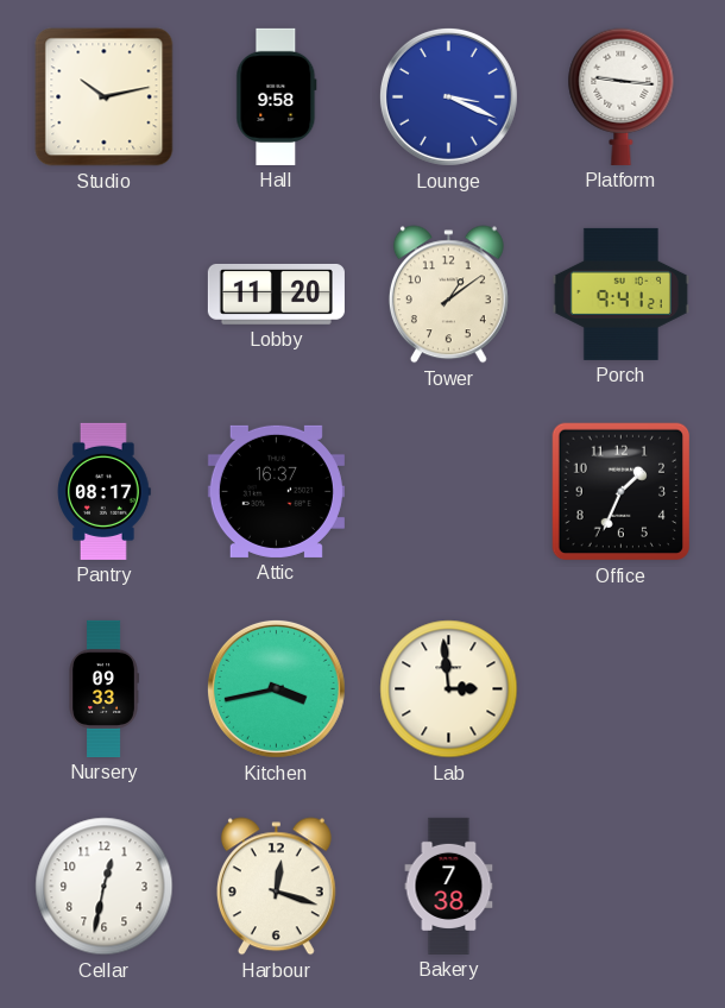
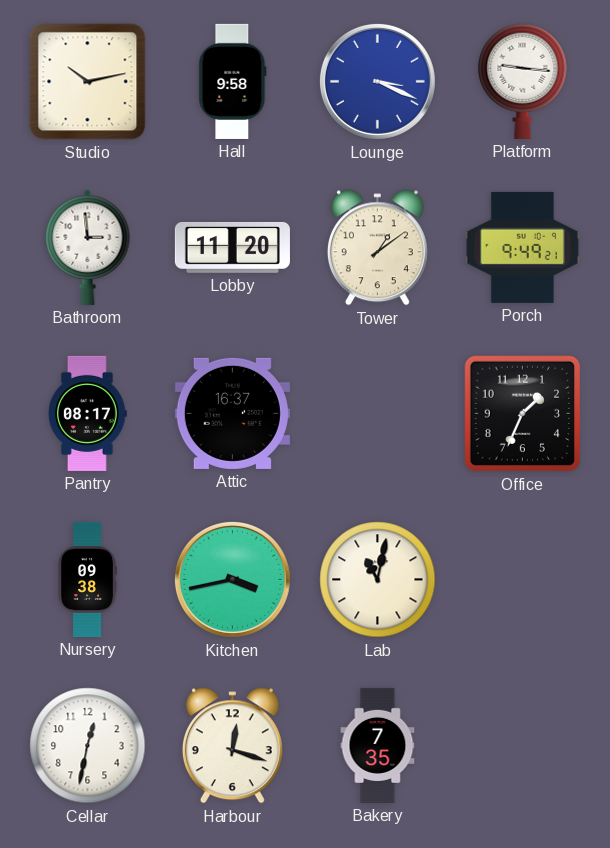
Bathroom: none -> 2:59
Porch: 9:41 -> 9:49
Nursery: 09:33 -> 09:38
Lab: 2:59 -> 11:02
Bakery: 7:38 -> 7:35
